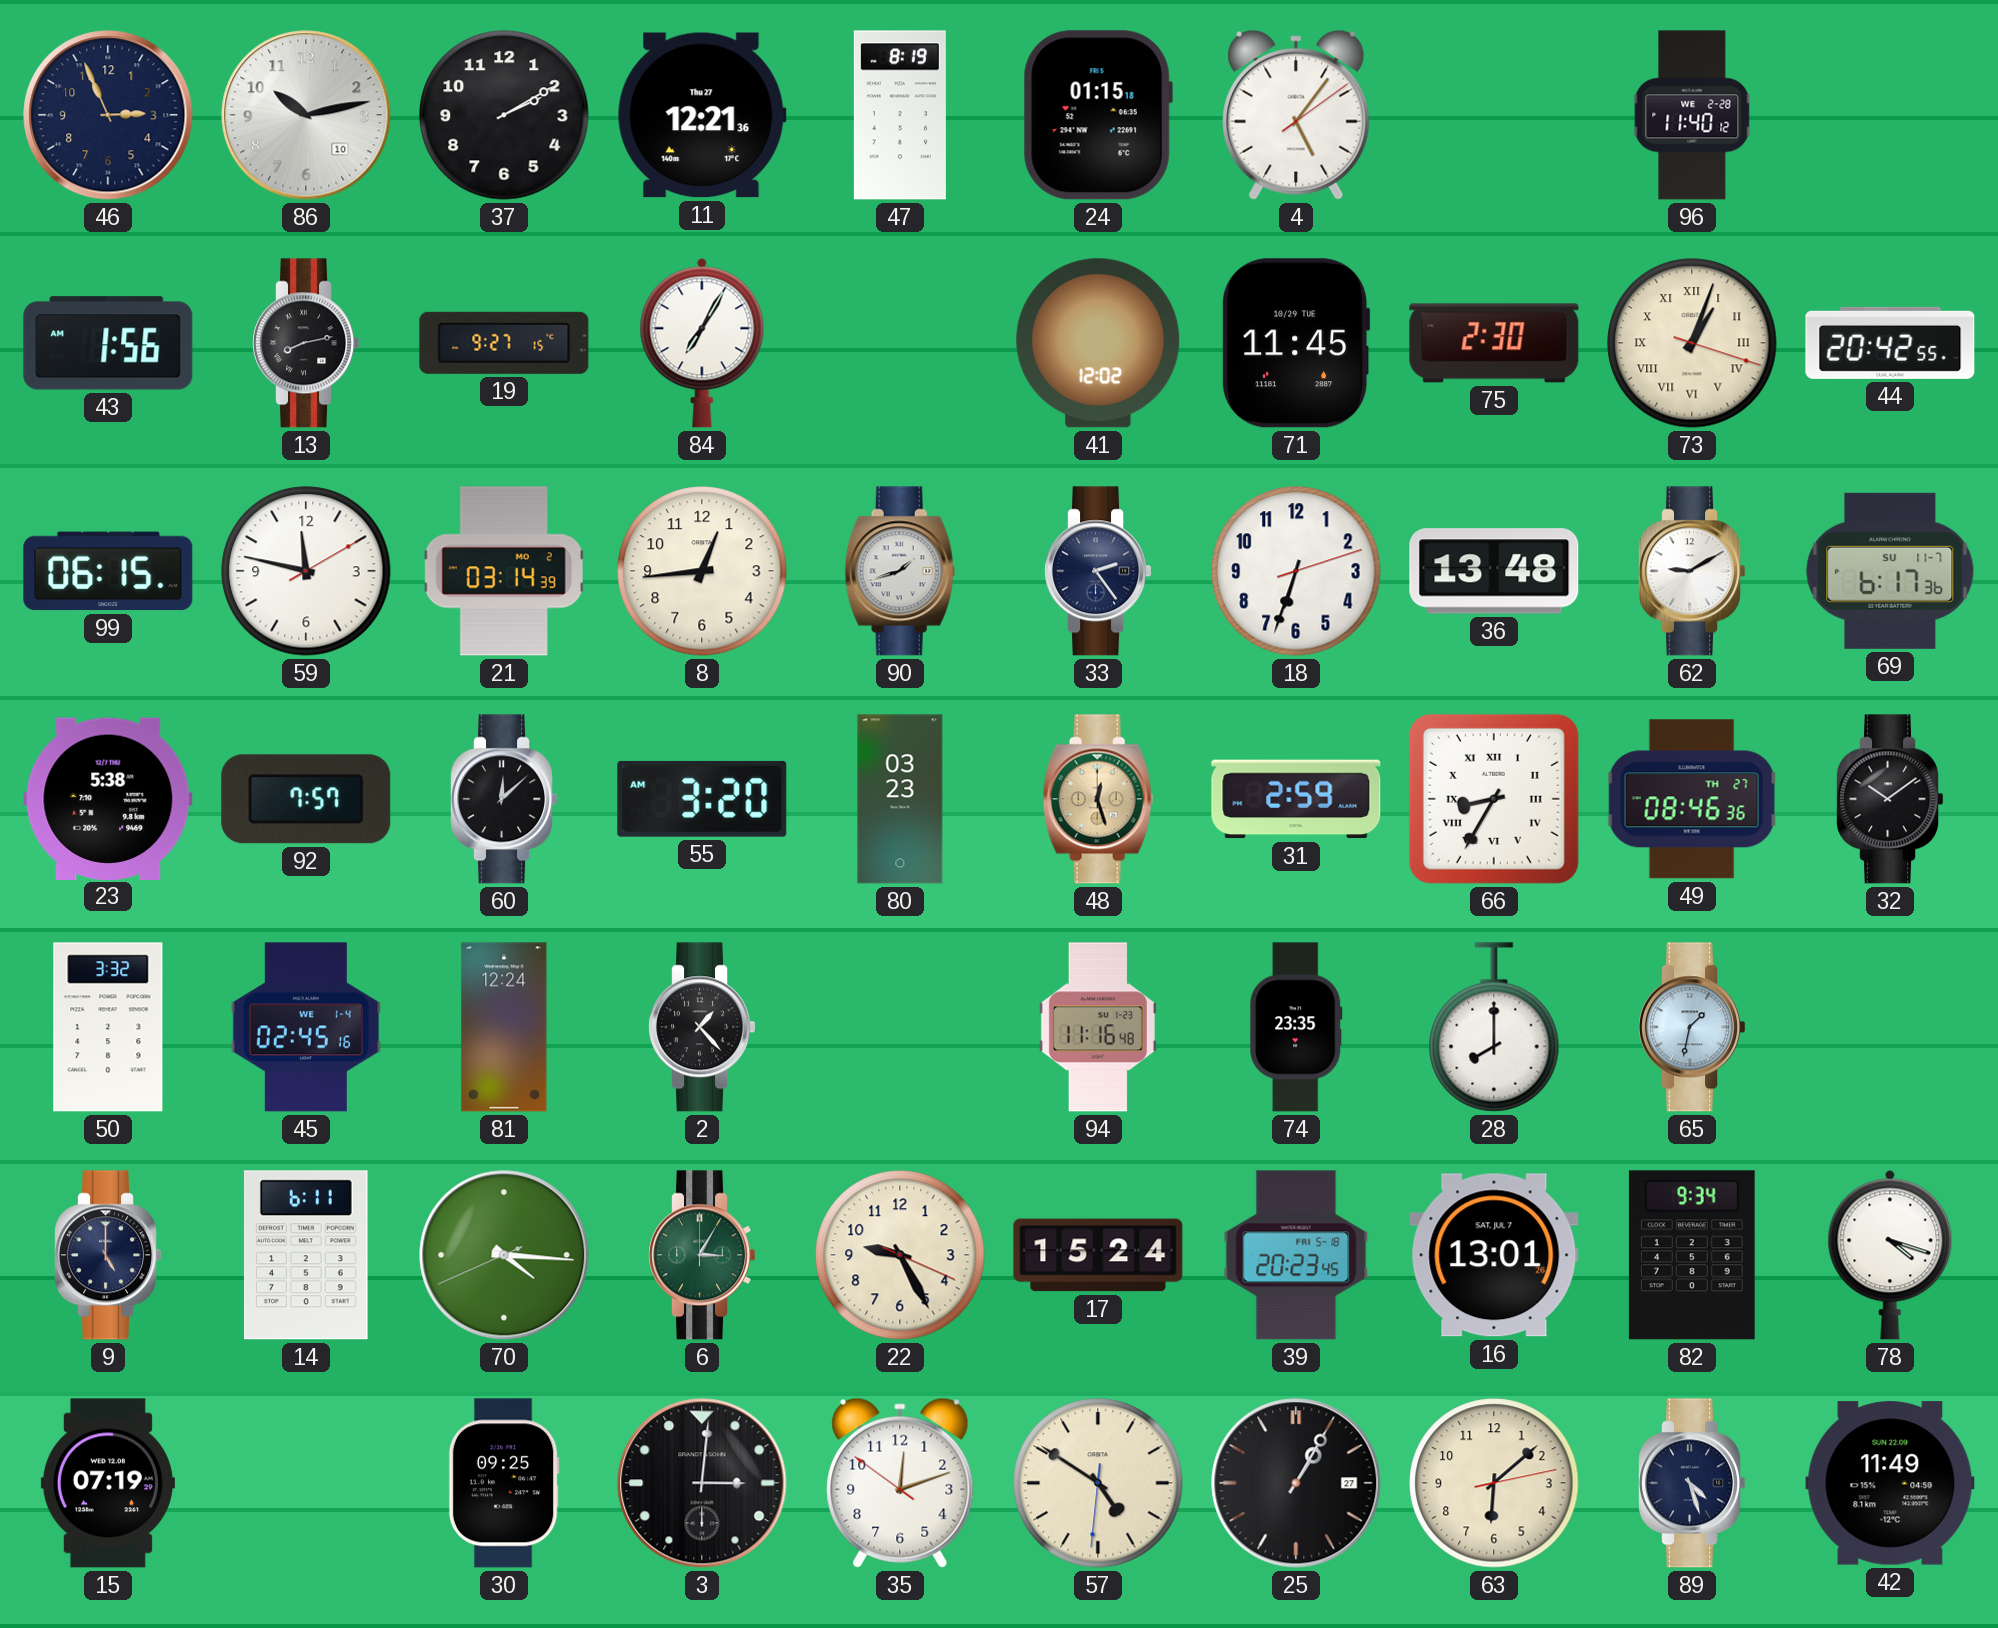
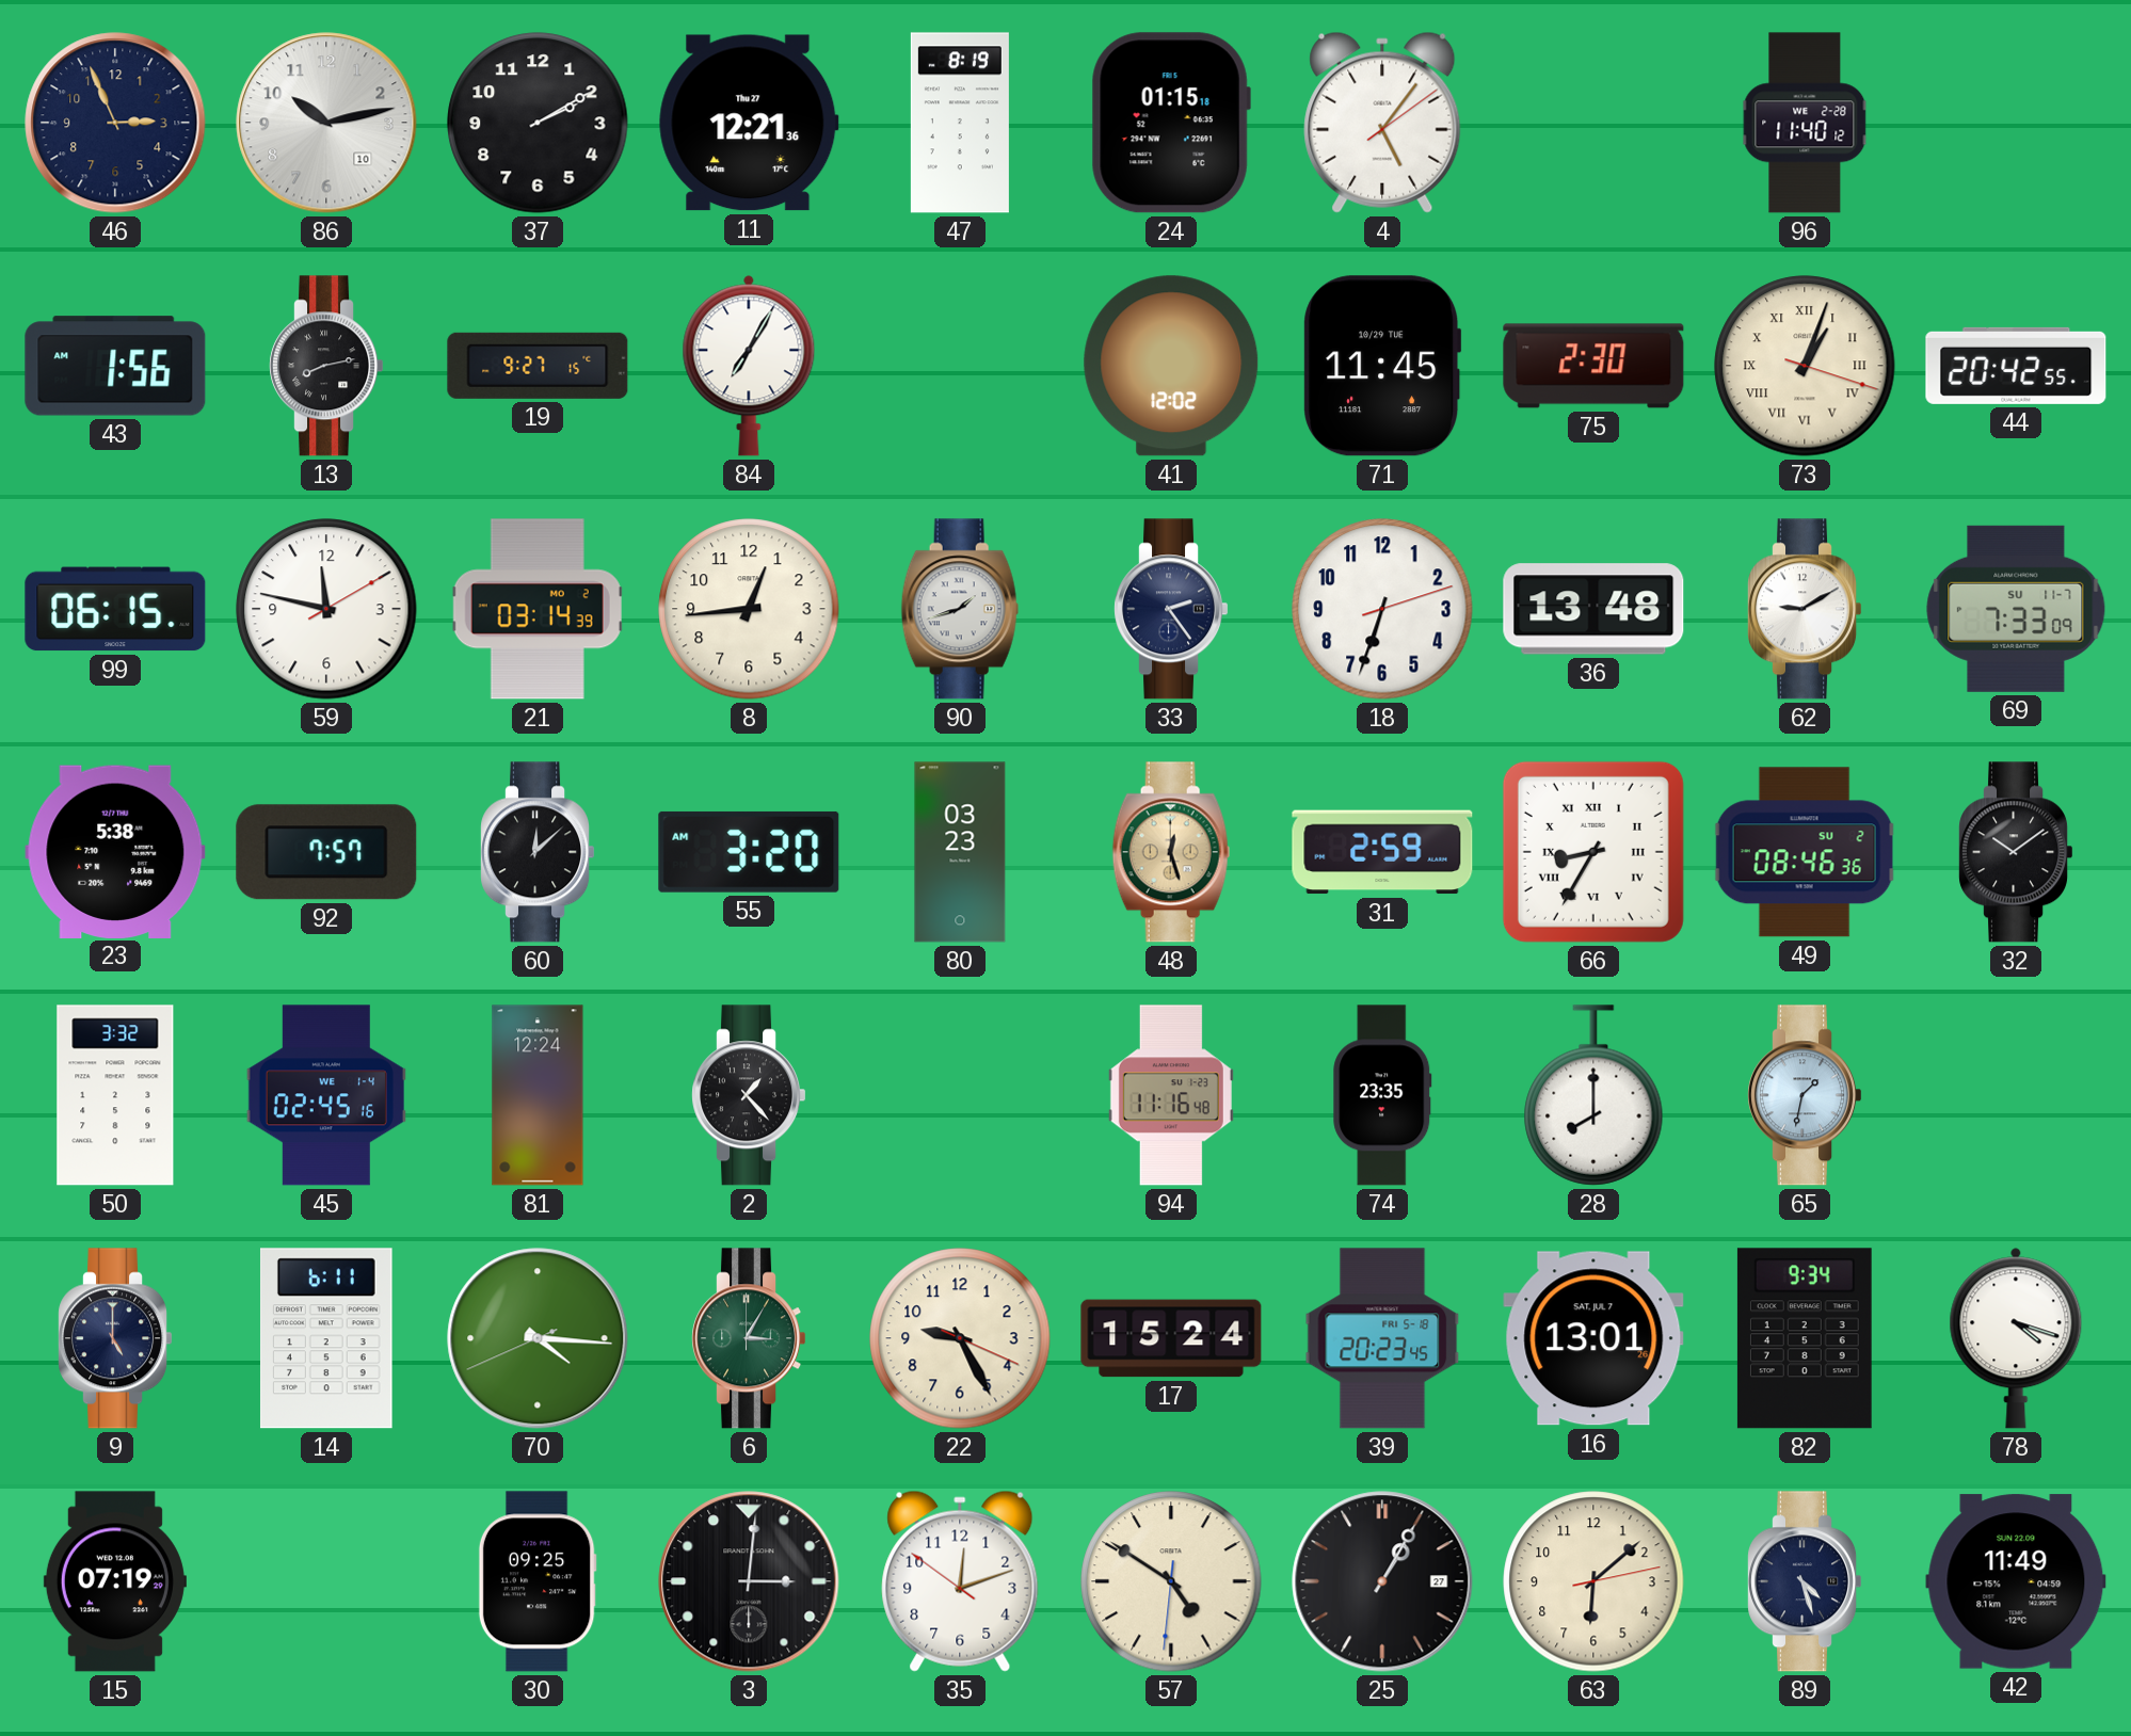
69: 6:17 -> 7:33
49 date: TH 27 -> SU 2
